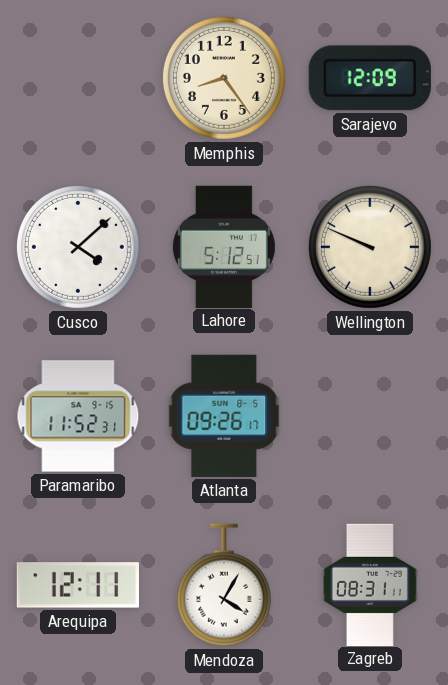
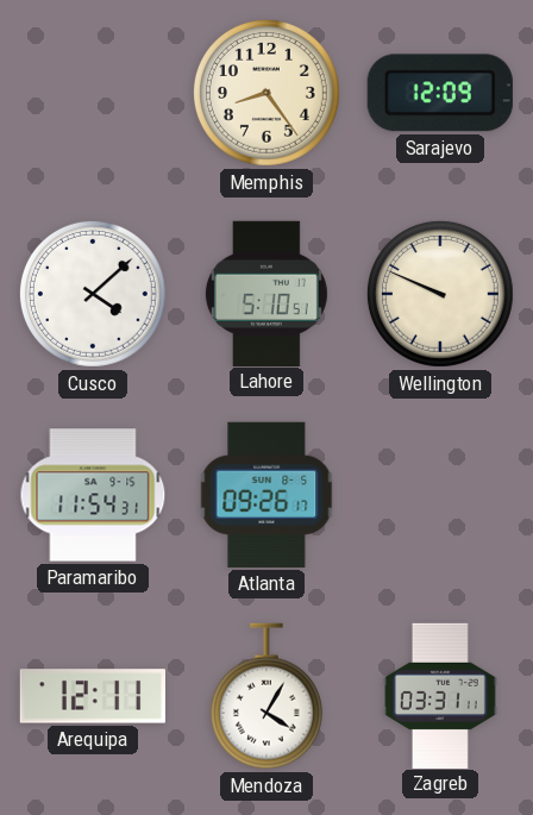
Lahore: 5:12 -> 5:10
Paramaribo: 11:52 -> 11:54
Zagreb: 08:31 -> 03:31
